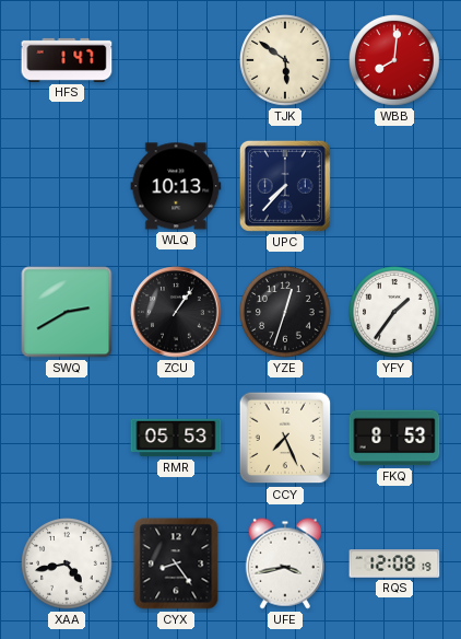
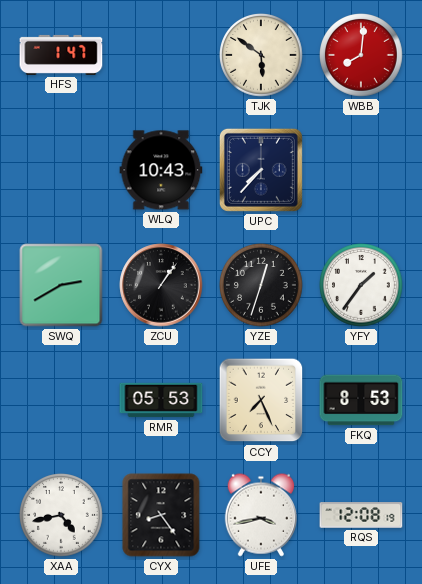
WLQ: 10:13 -> 10:43
